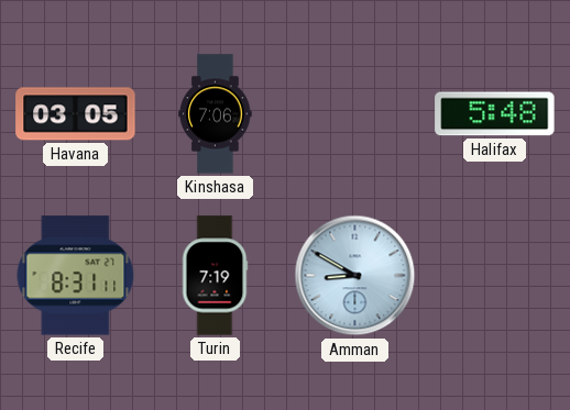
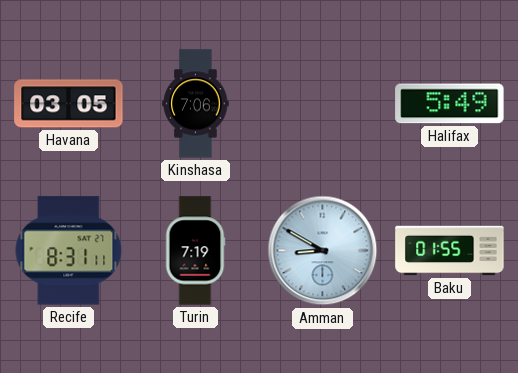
Halifax: 5:48 -> 5:49
Baku: none -> 01:55
